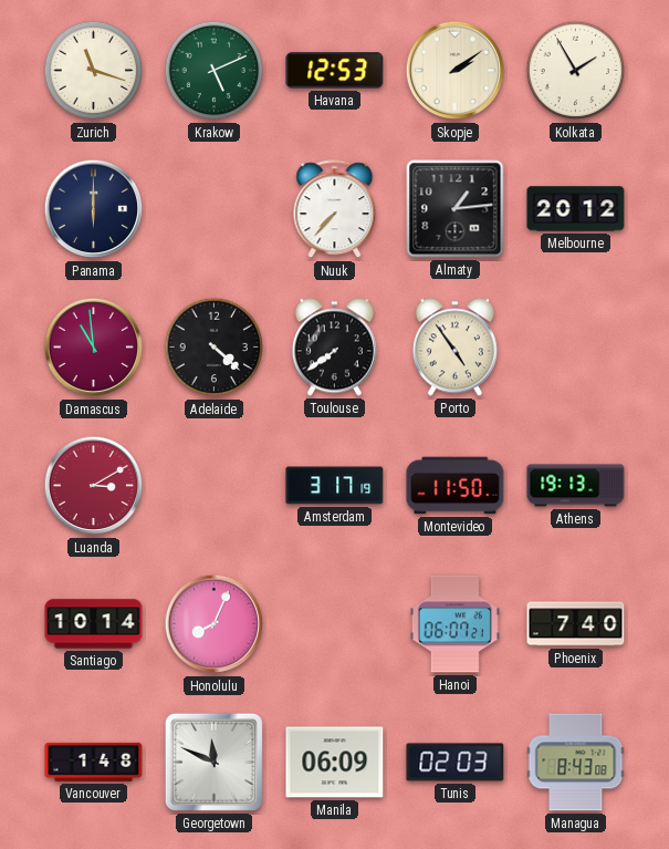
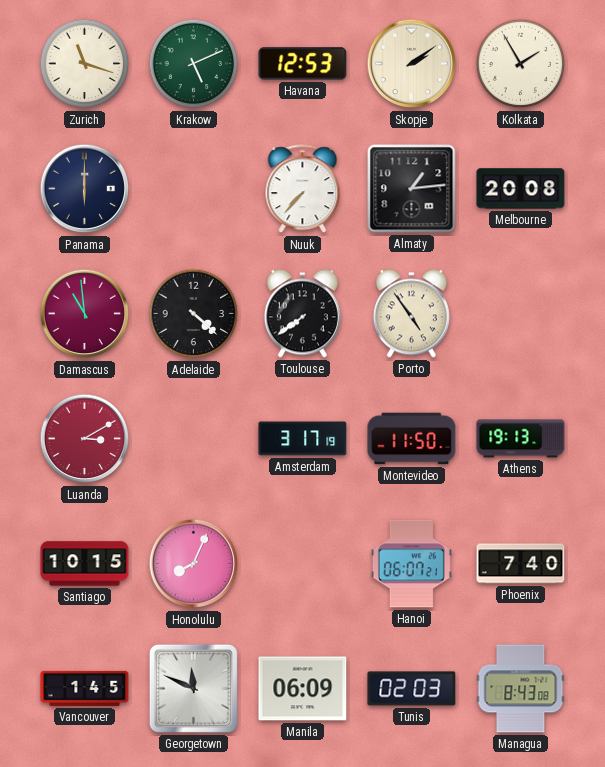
Melbourne: 20:12 -> 20:08
Santiago: 10:14 -> 10:15
Vancouver: 1:48 -> 1:45
